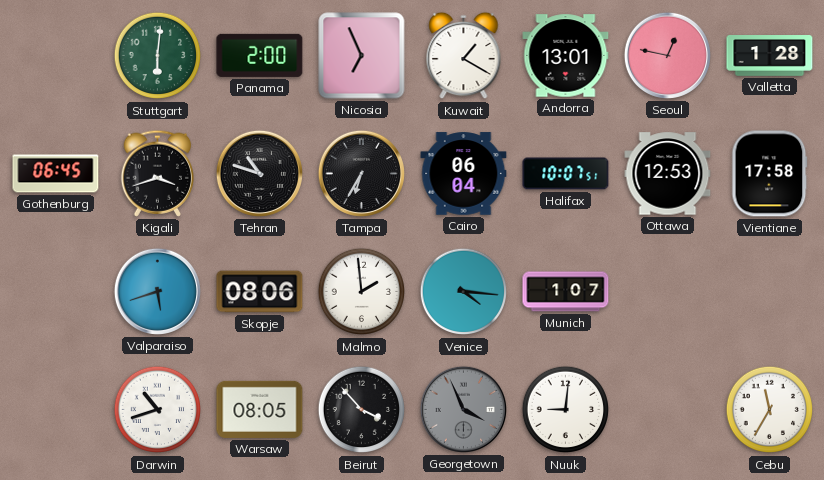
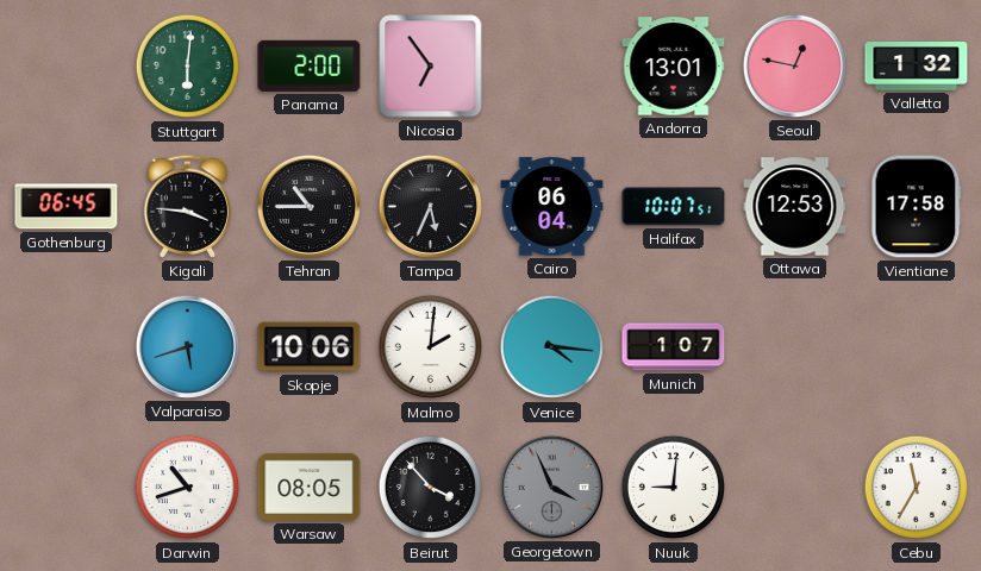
Nicosia: 6:56 -> 6:54
Kuwait: 1:20 -> none
Valletta: 1:28 -> 1:32
Kigali: 3:42 -> 3:46
Tehran: 10:48 -> 10:45
Tampa: 6:35 -> 5:34
Skopje: 08:06 -> 10:06
Malmo: 1:59 -> 2:01
